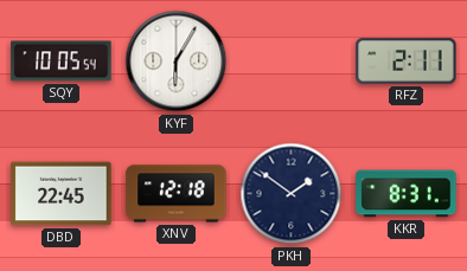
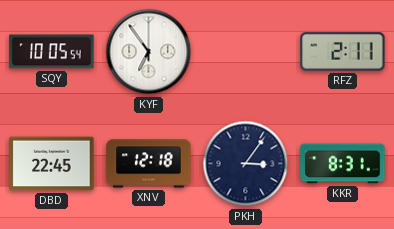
KYF: 6:05 -> 6:54
PKH: 1:51 -> 3:06
